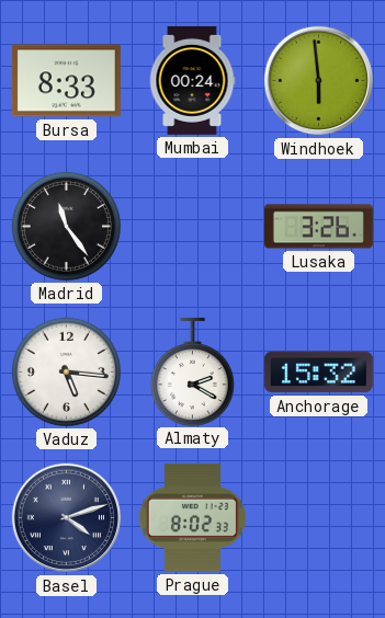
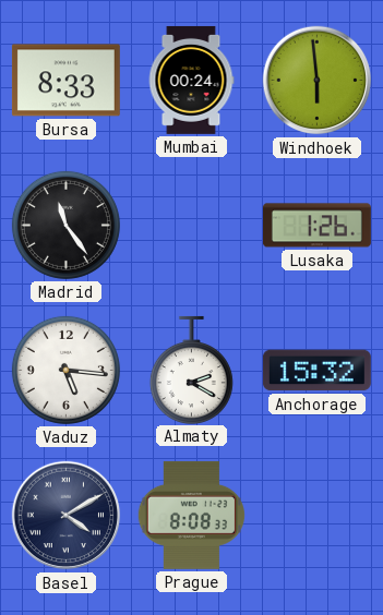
Lusaka: 3:26 -> 1:26
Basel: 4:12 -> 4:10
Prague: 8:02 -> 8:08
